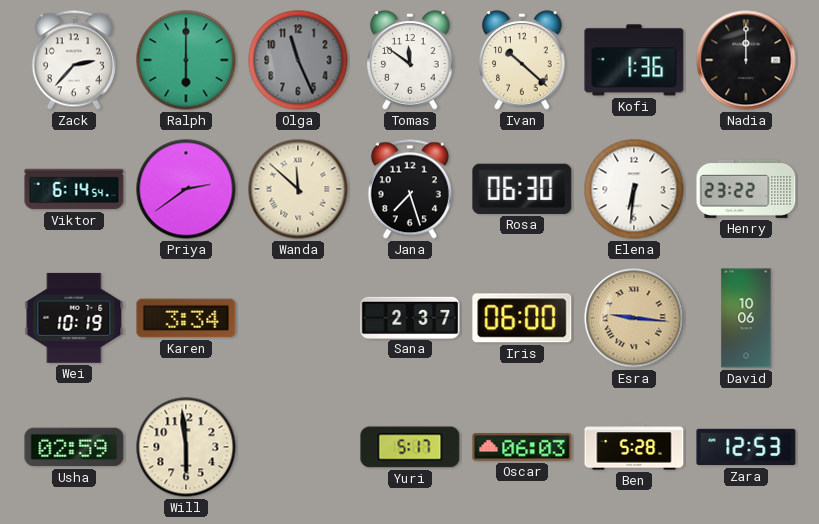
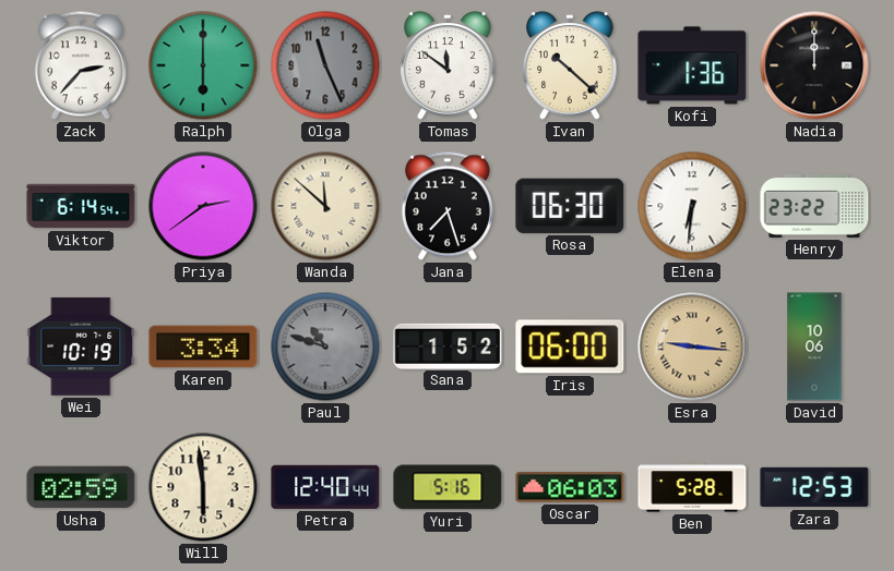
Paul: none -> 10:48
Sana: 2:37 -> 1:52
Petra: none -> 12:40
Yuri: 5:17 -> 5:16
